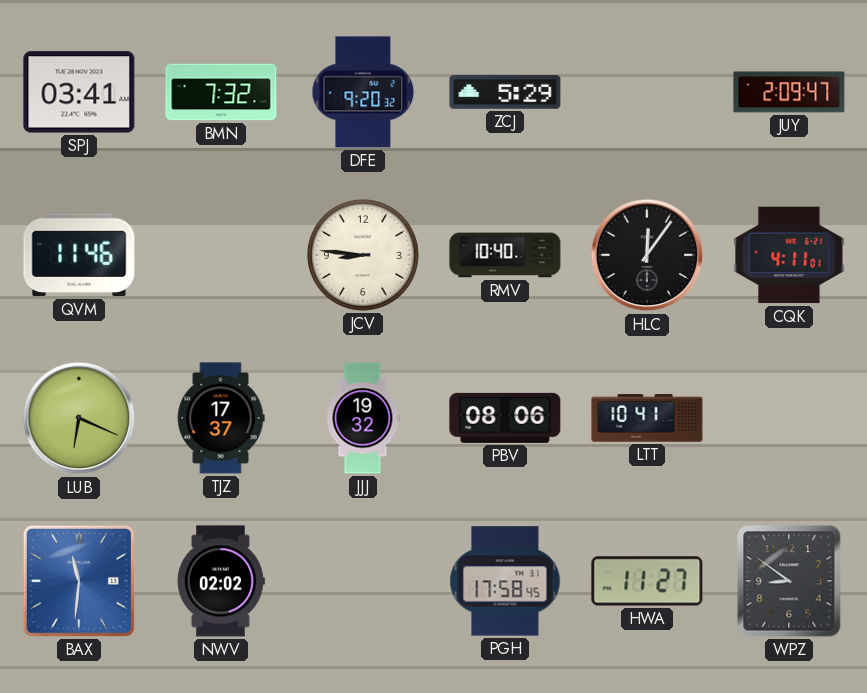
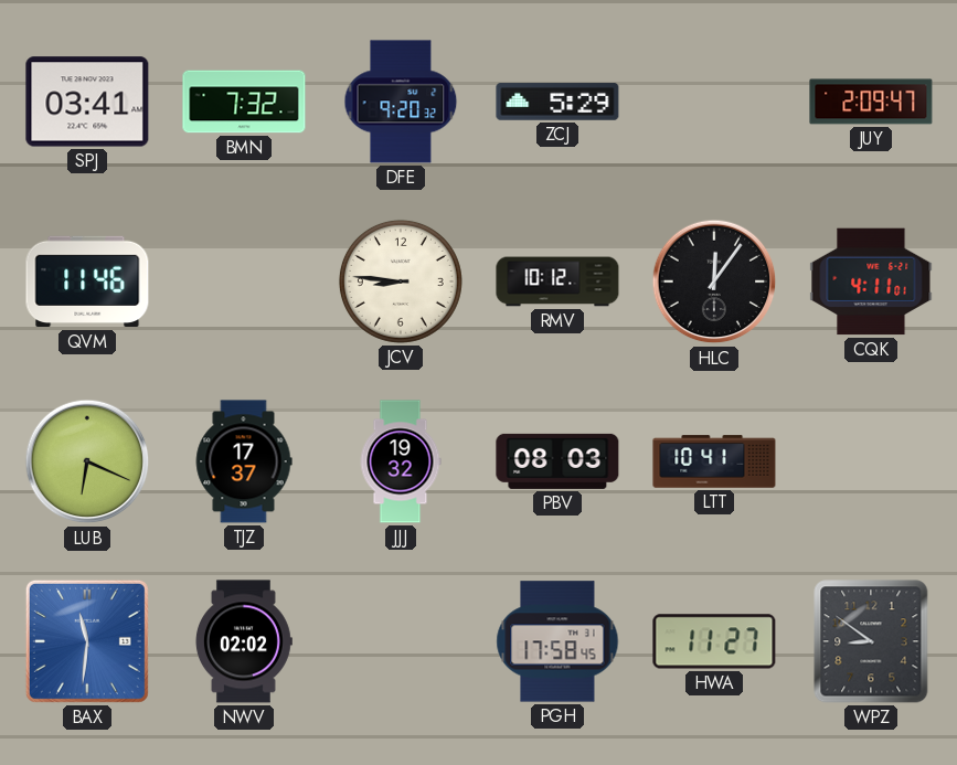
RMV: 10:40 -> 10:12
PBV: 08:06 -> 08:03
